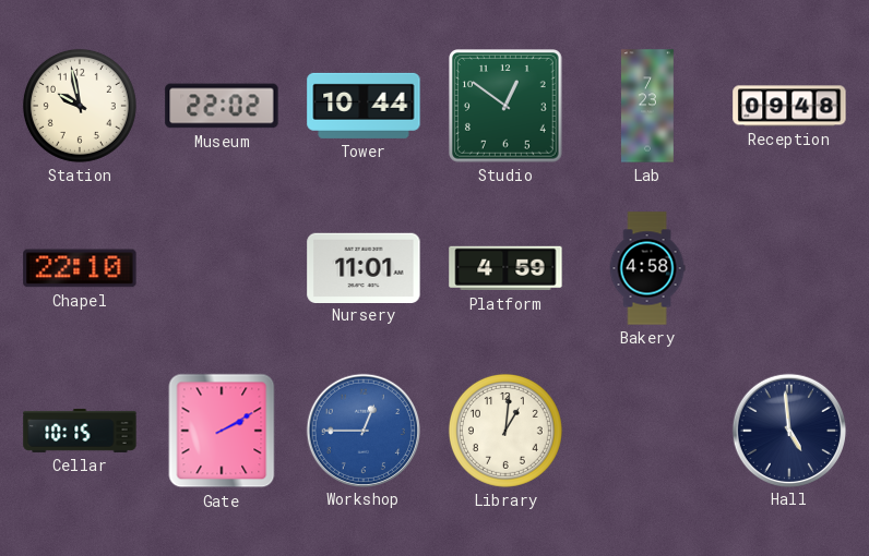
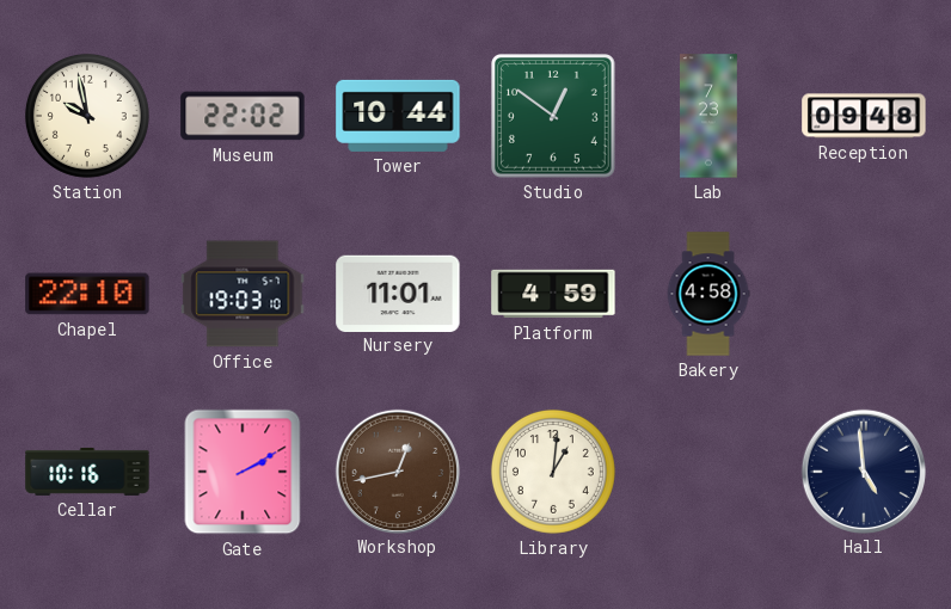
Office: none -> 19:03
Cellar: 10:15 -> 10:16
Workshop: 12:45 -> 12:43
Workshop dial: blue -> brown
